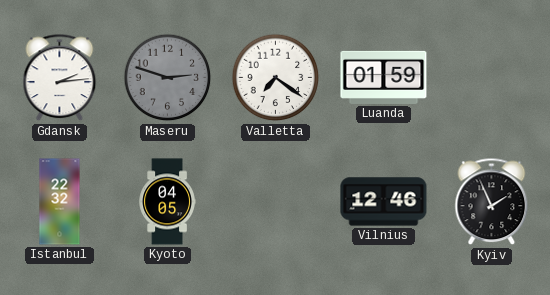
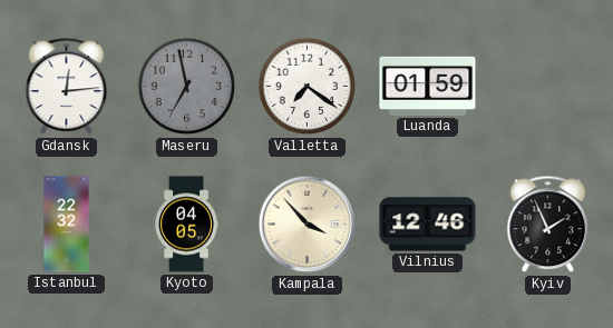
Gdansk: 2:14 -> 12:14
Maseru: 2:48 -> 6:58
Kampala: none -> 3:53
